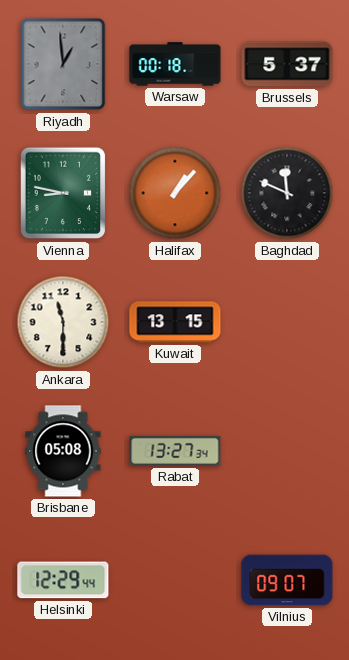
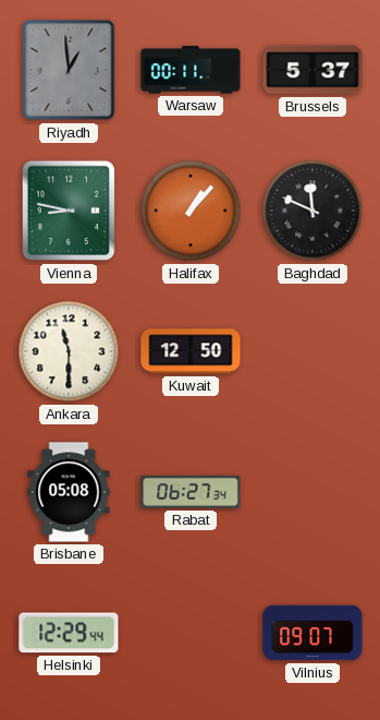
Warsaw: 00:18 -> 00:11
Kuwait: 13:15 -> 12:50
Rabat: 13:27 -> 06:27
